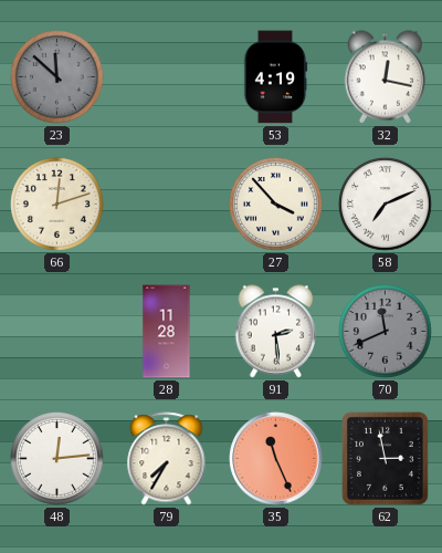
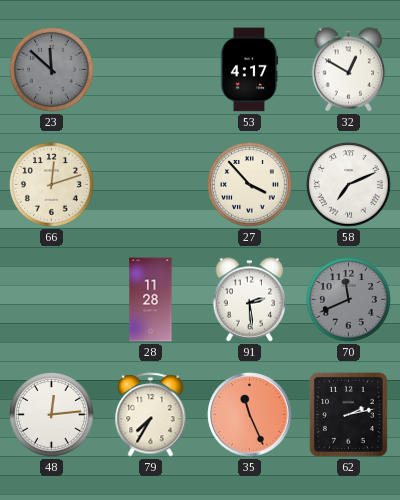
53: 4:19 -> 4:17
32: 12:17 -> 12:50
62: 2:58 -> 2:13
